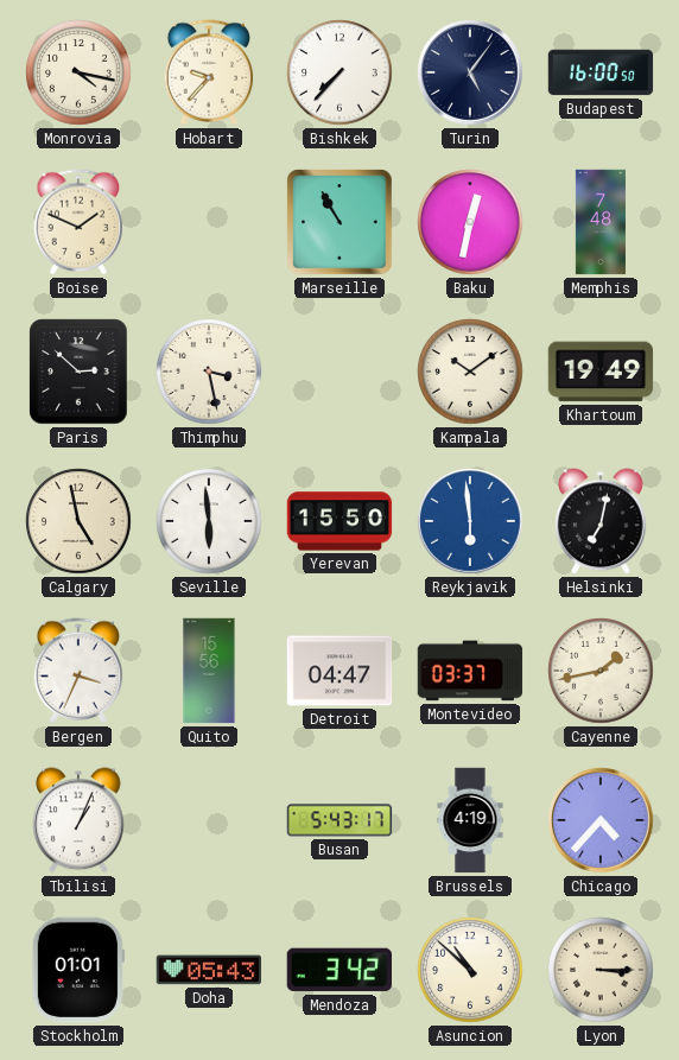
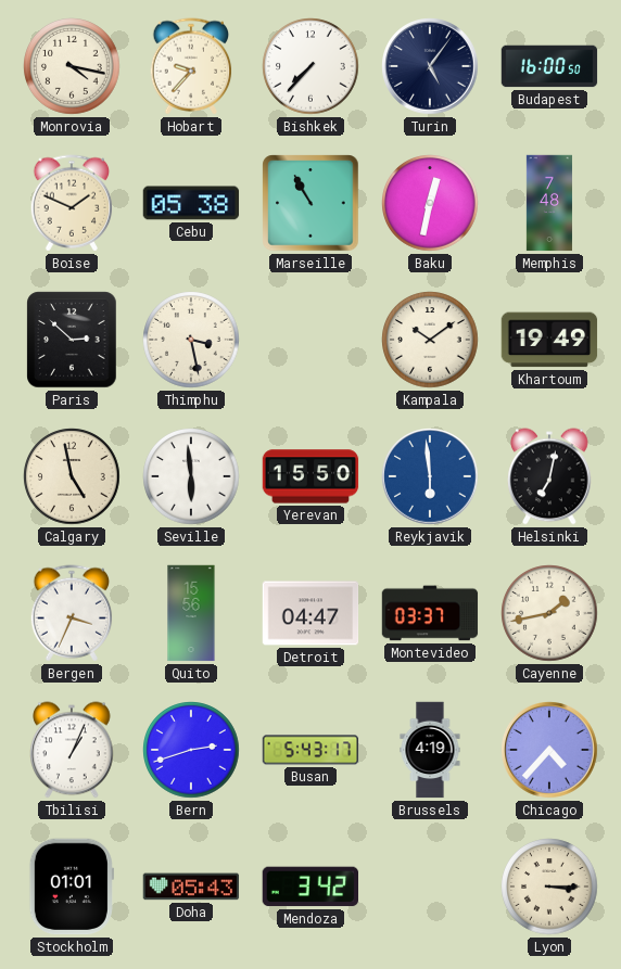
Cebu: none -> 05:38
Bern: none -> 2:42
Asuncion: 10:52 -> none
